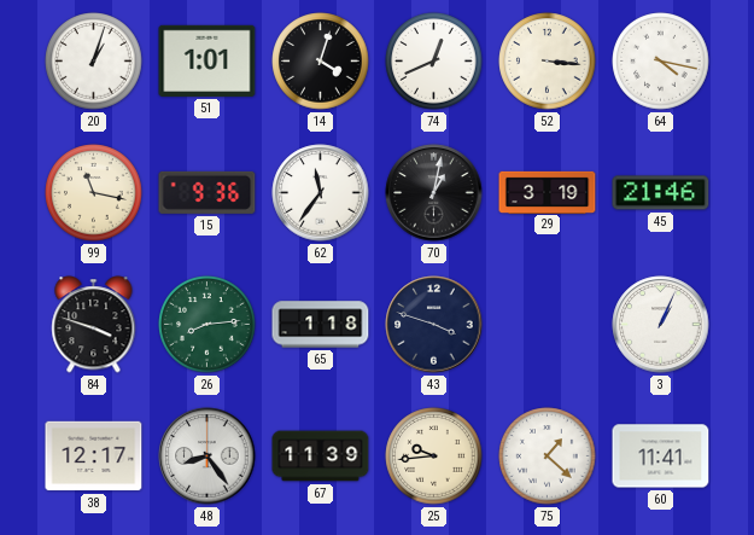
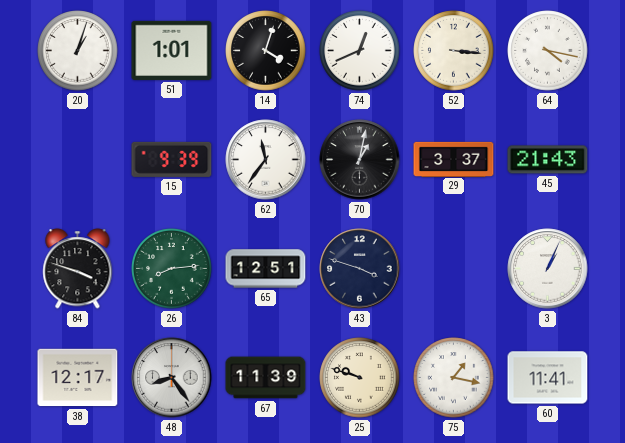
99: 11:17 -> none
15: 9:36 -> 9:39
29: 3:19 -> 3:37
45: 21:46 -> 21:43
65: 1:18 -> 12:51
25: 9:44 -> 9:48
75: 1:22 -> 1:17
